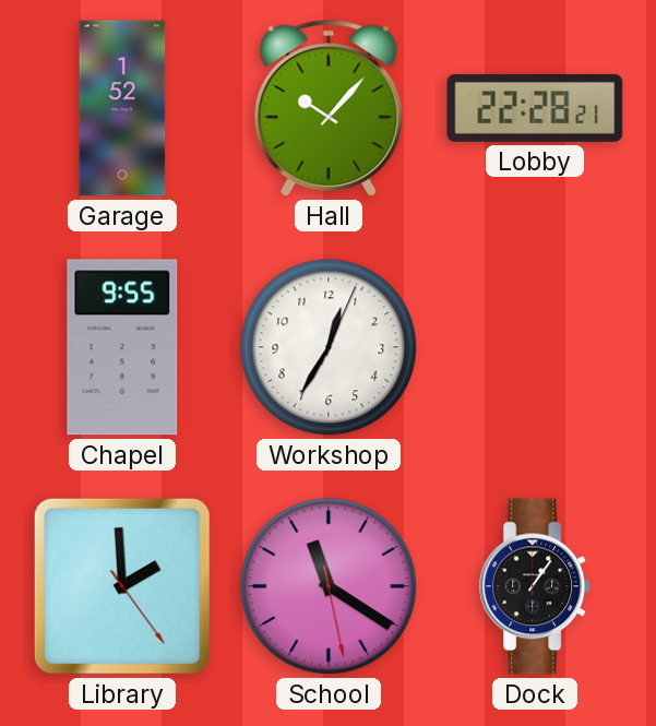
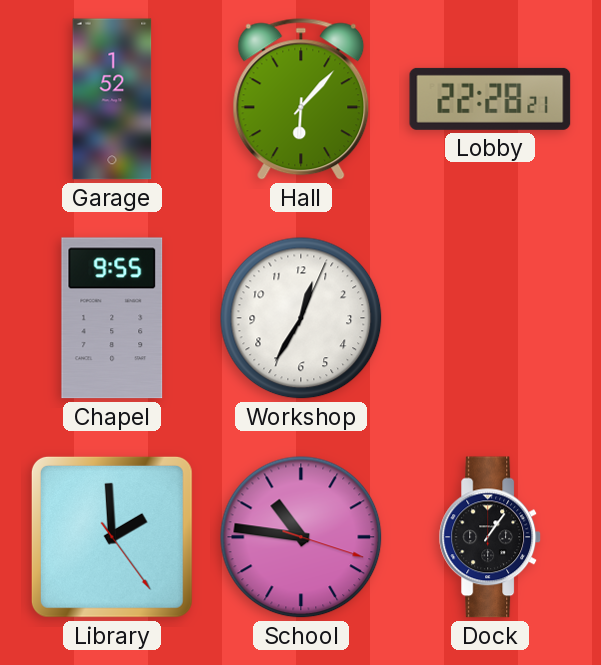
Hall: 10:07 -> 6:07
School: 11:20 -> 10:46
